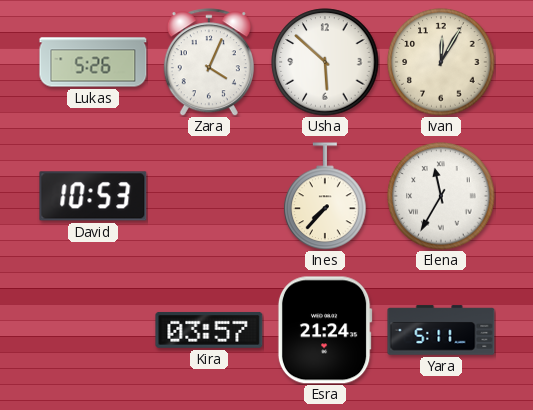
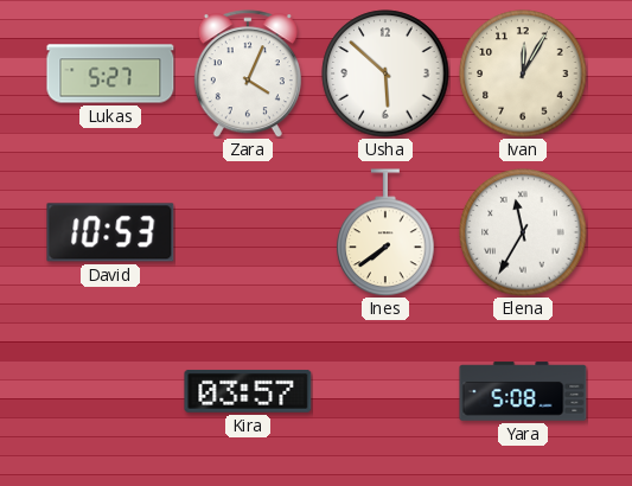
Lukas: 5:26 -> 5:27
Ines: 7:37 -> 7:39
Esra: 21:24 -> none
Yara: 5:11 -> 5:08
